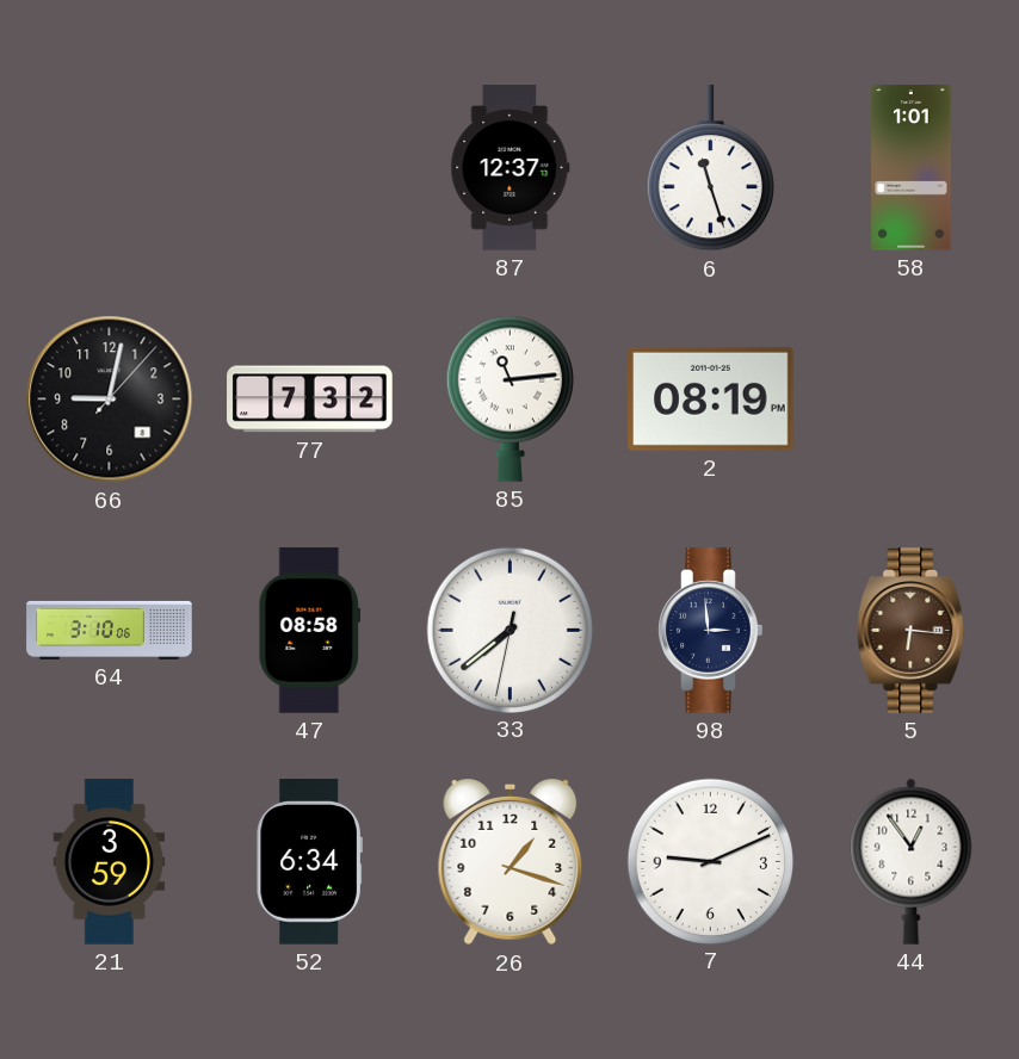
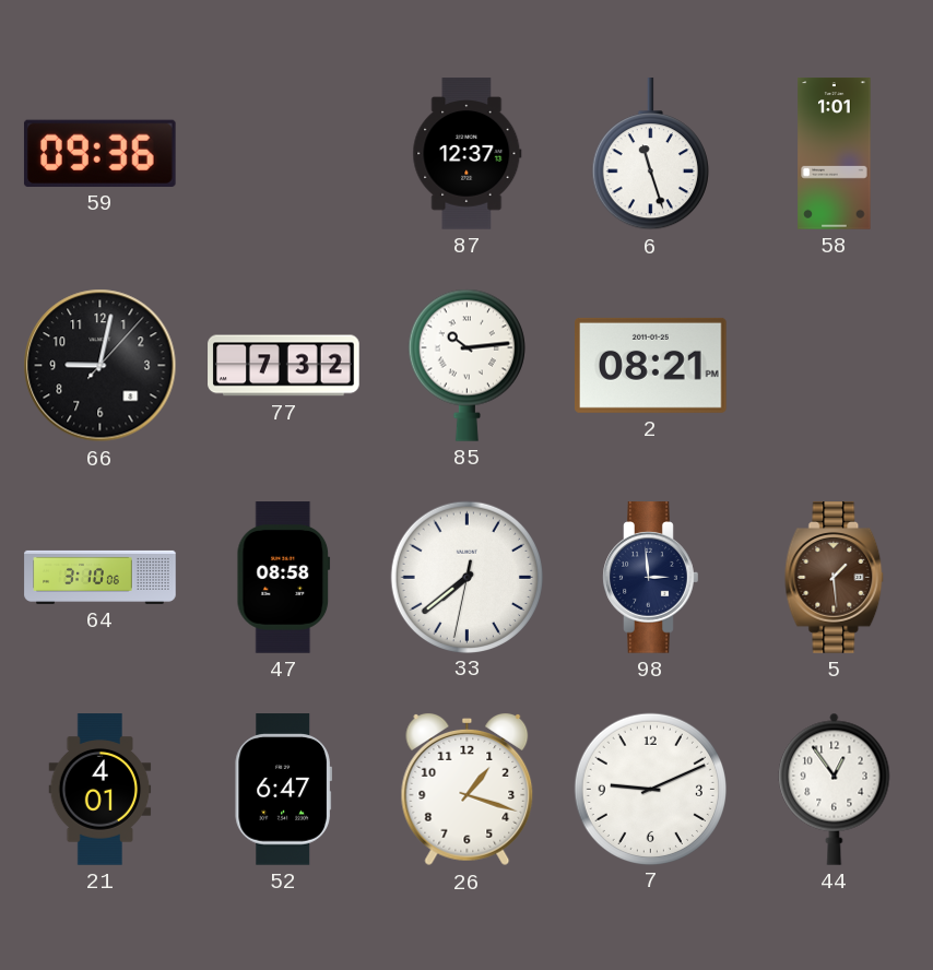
59: none -> 09:36
85: 11:14 -> 10:14
2: 08:19 -> 08:21
5: 6:16 -> 1:29
21: 3:59 -> 4:01
52: 6:34 -> 6:47
